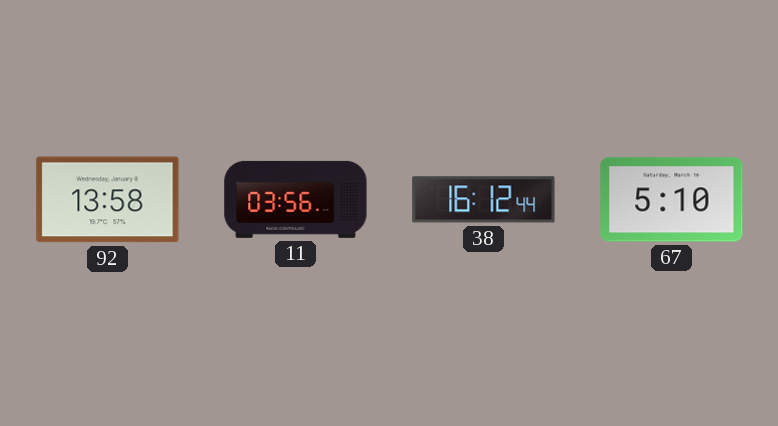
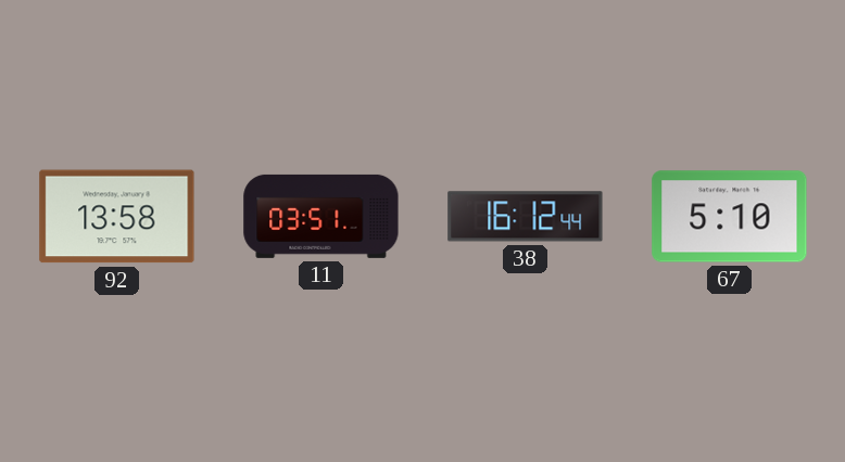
11: 03:56 -> 03:51
